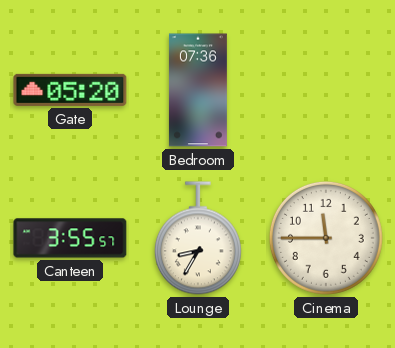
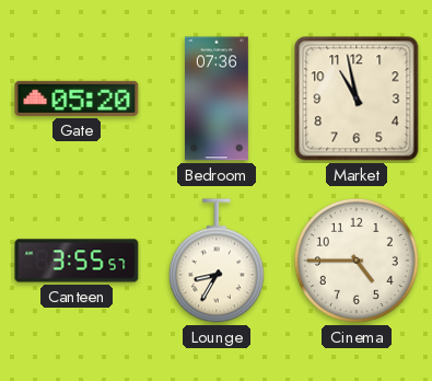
Market: none -> 10:58
Cinema: 11:45 -> 4:45
